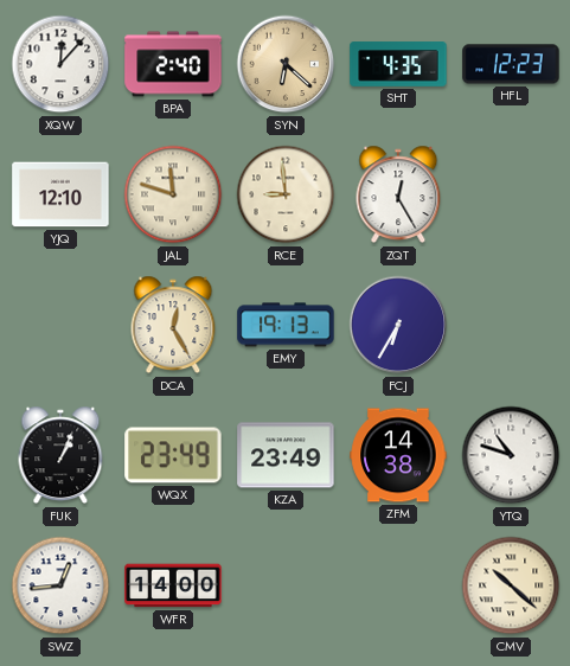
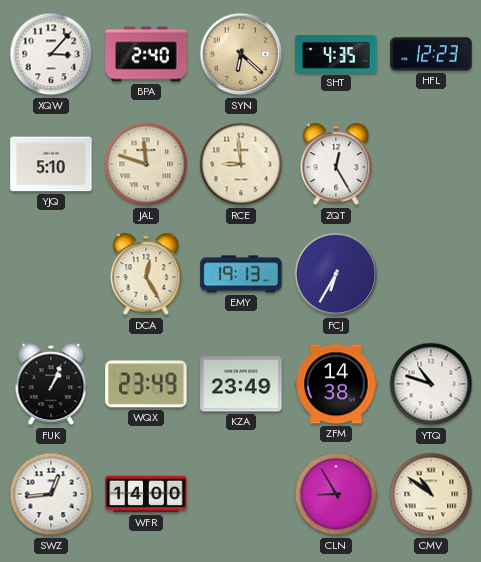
XQW: 12:07 -> 3:07
YJQ: 12:10 -> 5:10
CLN: none -> 8:55
CMV: 10:22 -> 10:51
